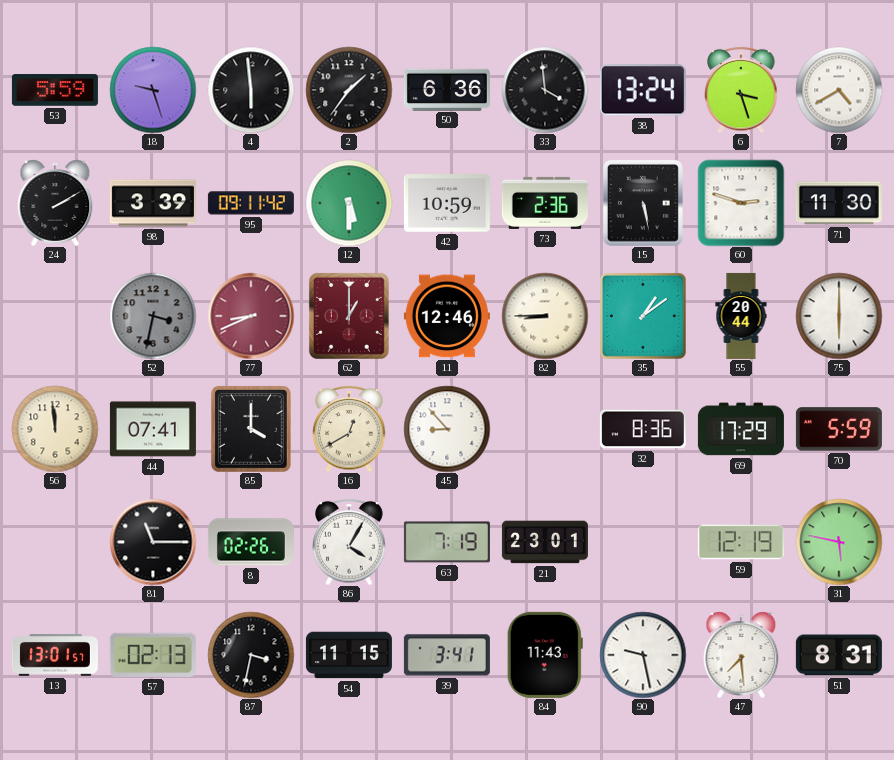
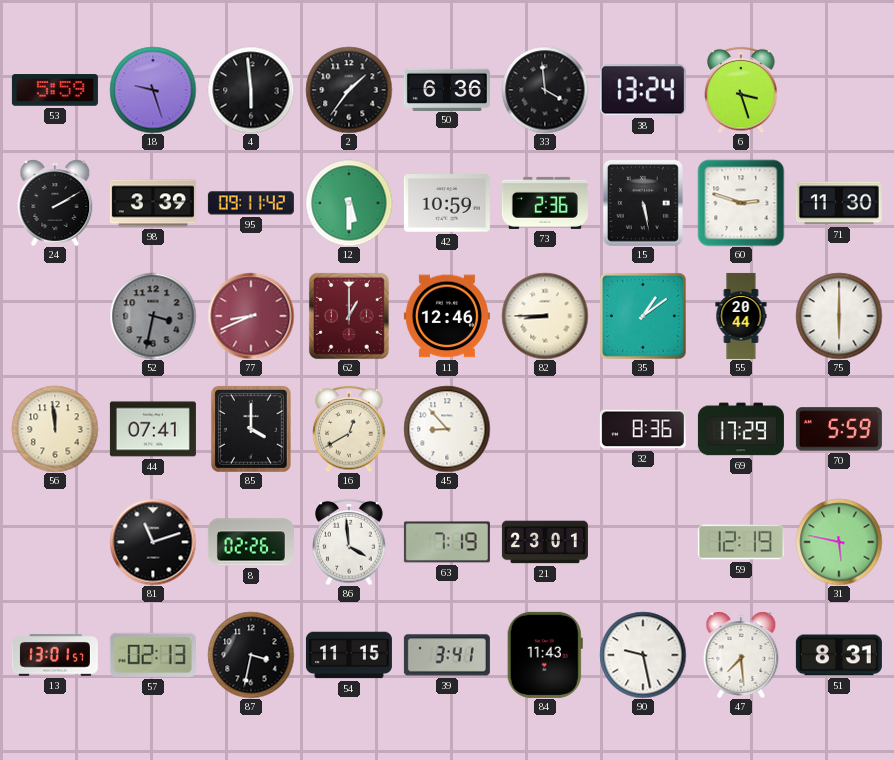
7: 4:40 -> none
81: 11:15 -> 11:12
86: 4:05 -> 3:59
